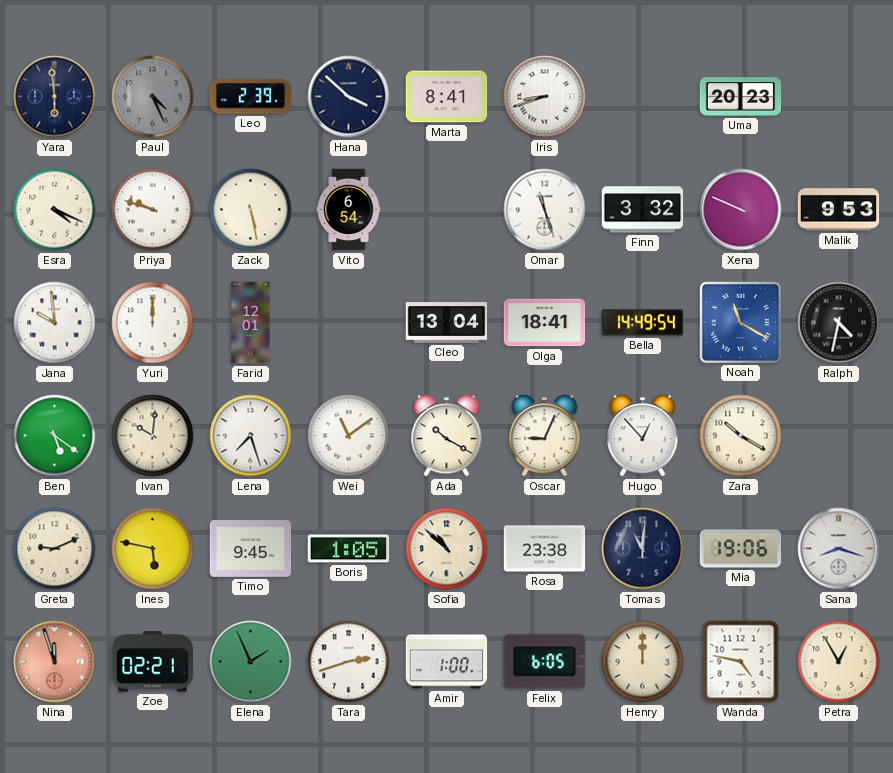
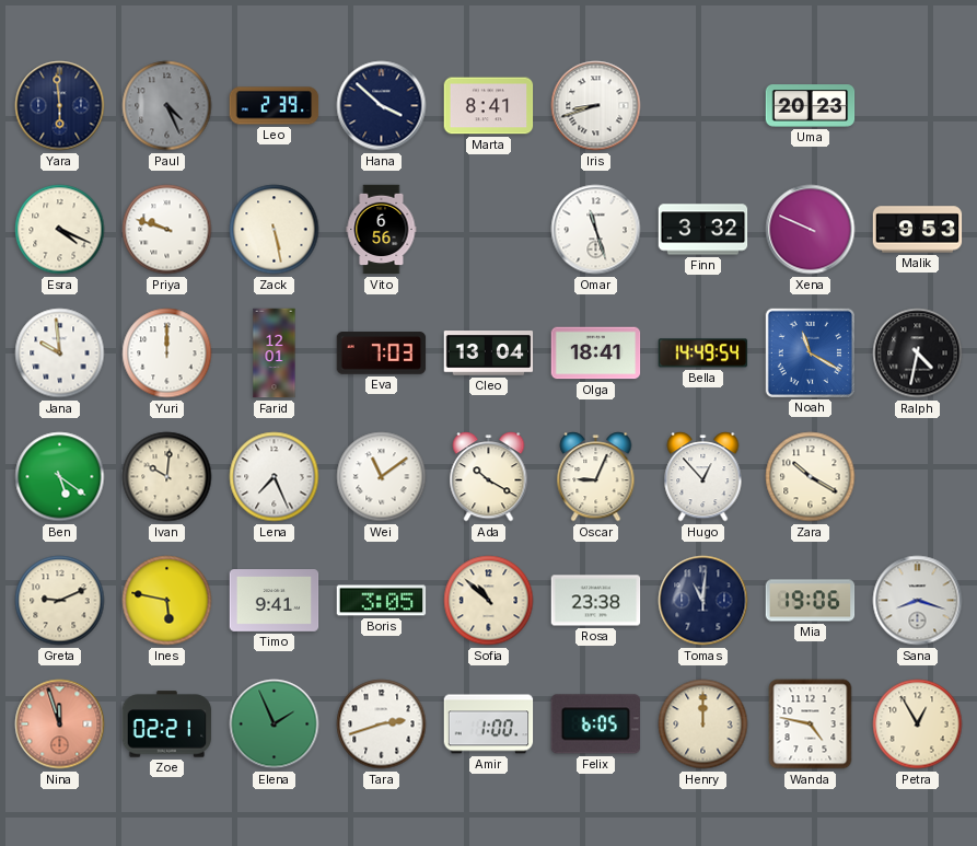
Vito: 6:54 -> 6:56
Eva: none -> 7:03
Lena: 7:27 -> 7:26
Timo: 9:45 -> 9:41
Boris: 1:05 -> 3:05
